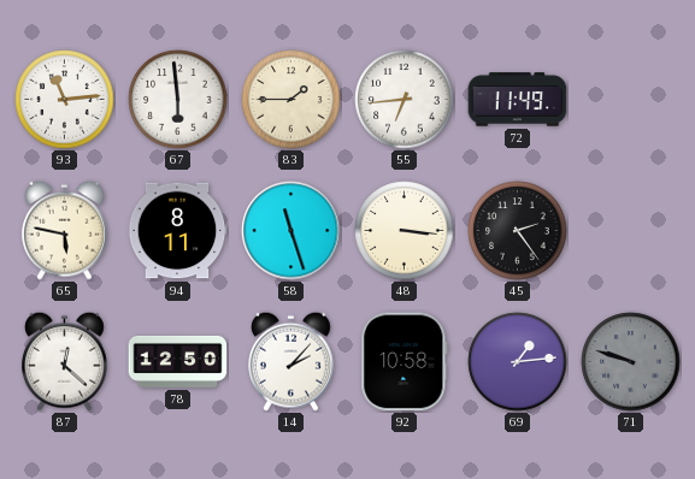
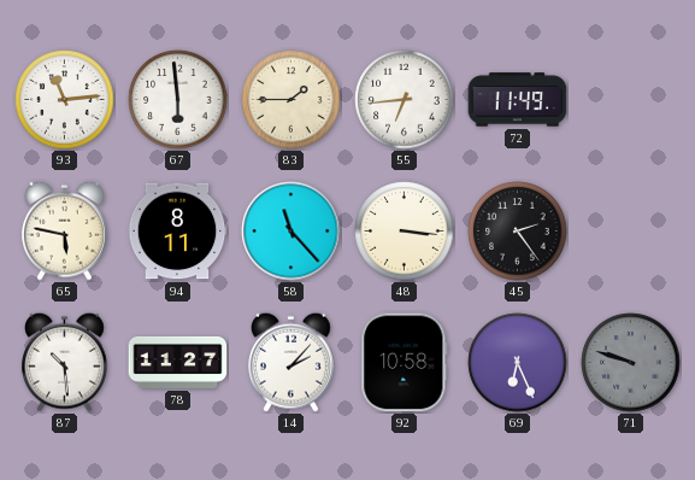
58: 11:27 -> 11:23
87: 12:22 -> 10:29
78: 12:50 -> 11:27
69: 1:14 -> 6:26
